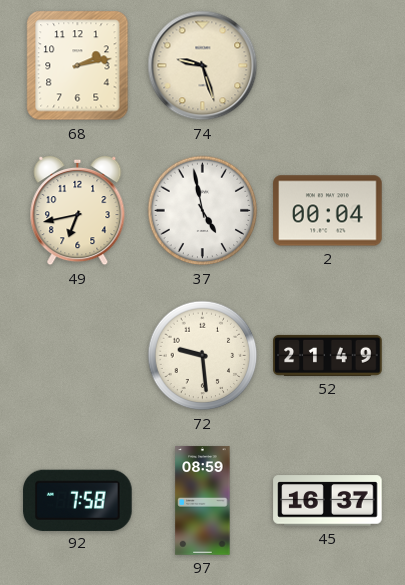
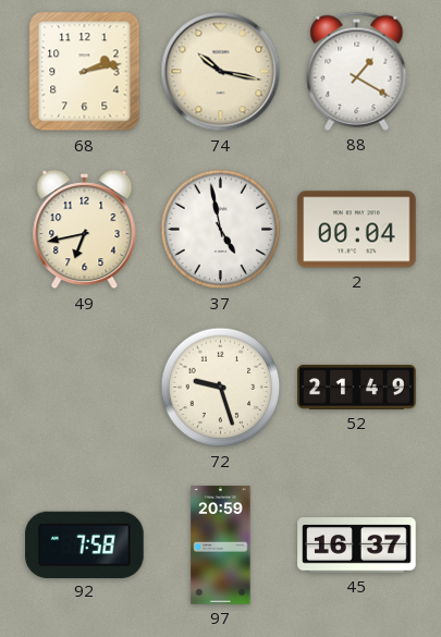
74: 9:27 -> 10:17
88: none -> 1:20
72: 9:29 -> 9:27
97: 08:59 -> 20:59
